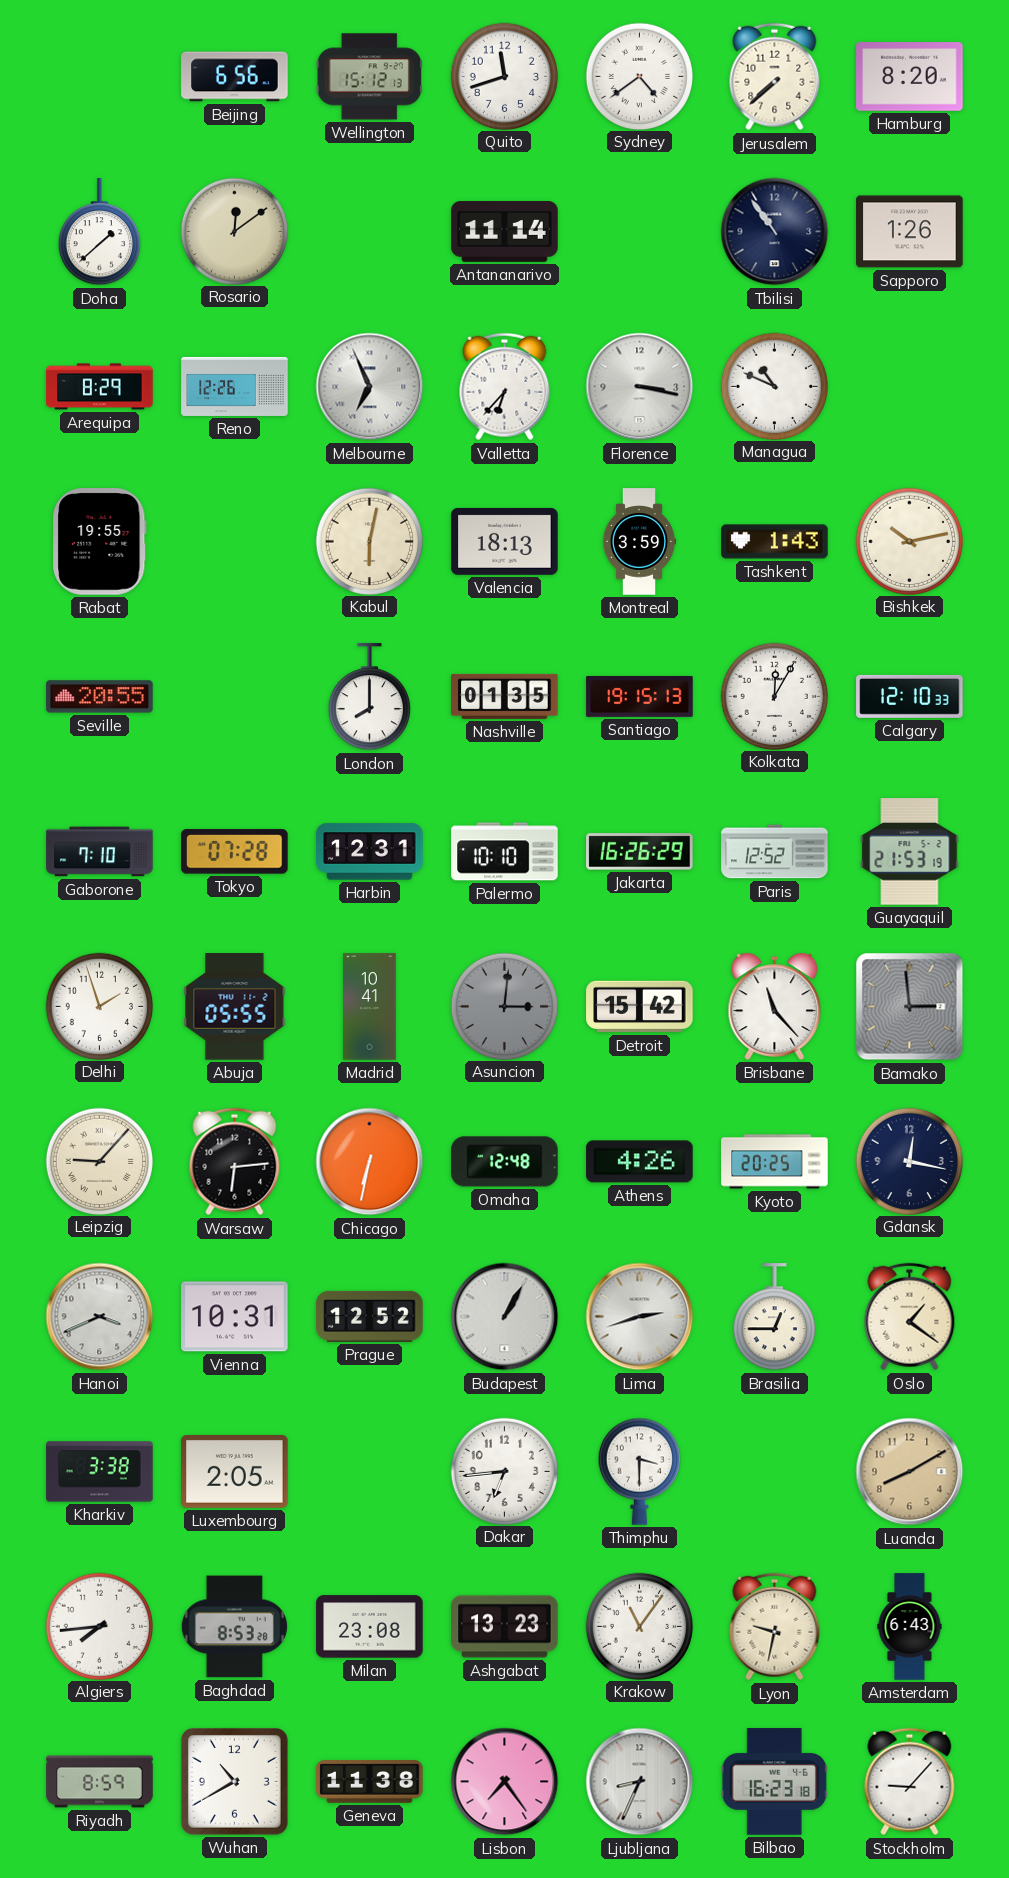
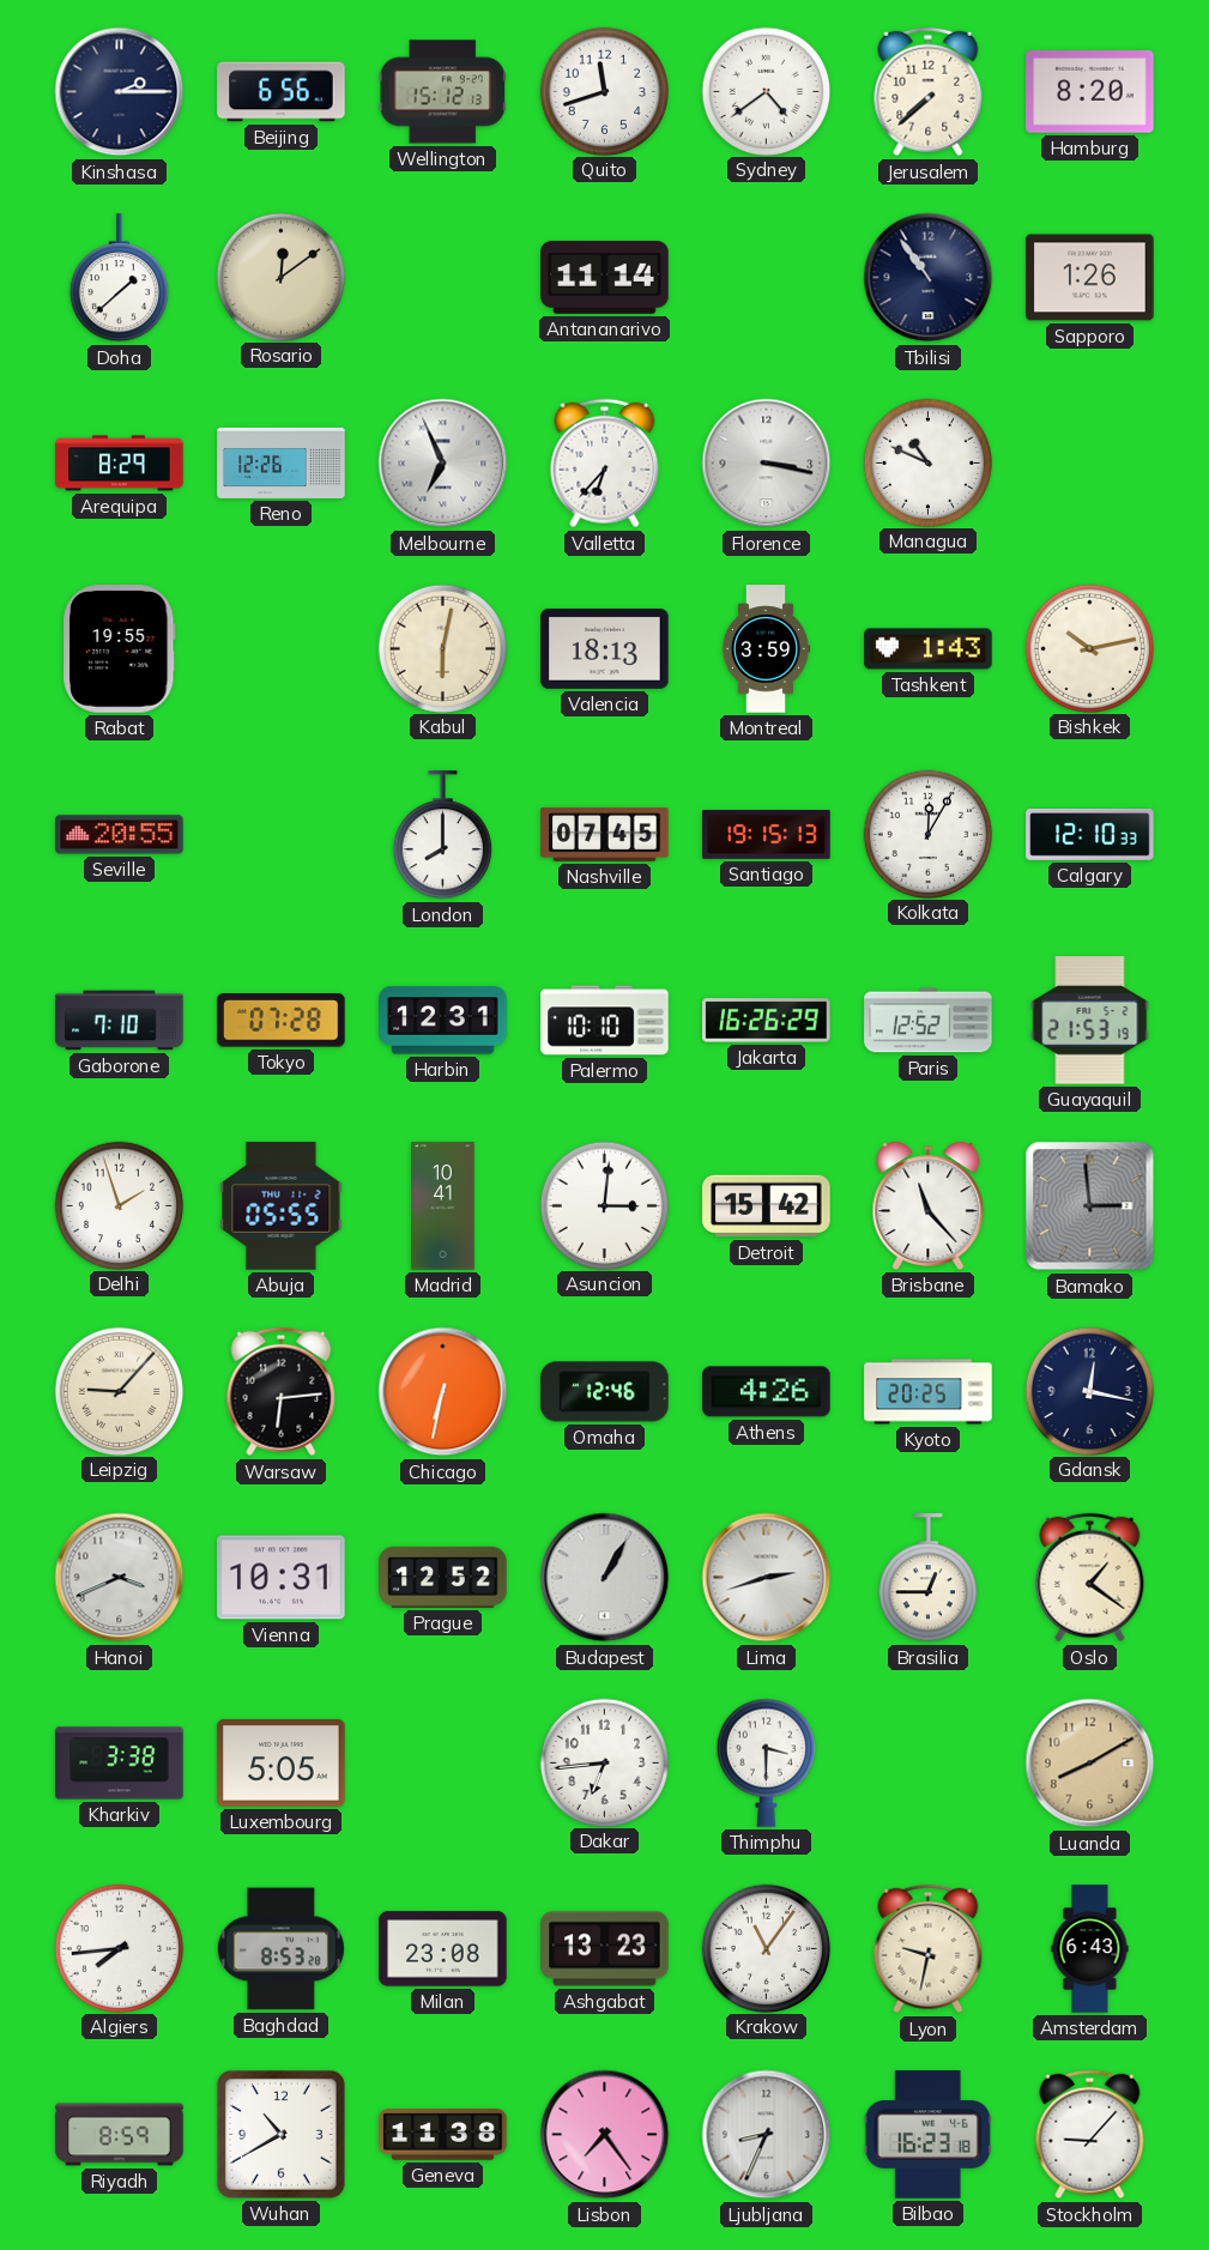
Kinshasa: none -> 2:15
Nashville: 01:35 -> 07:45
Asuncion dial: grey -> white
Omaha: 12:48 -> 12:46
Luxembourg: 2:05 -> 5:05
